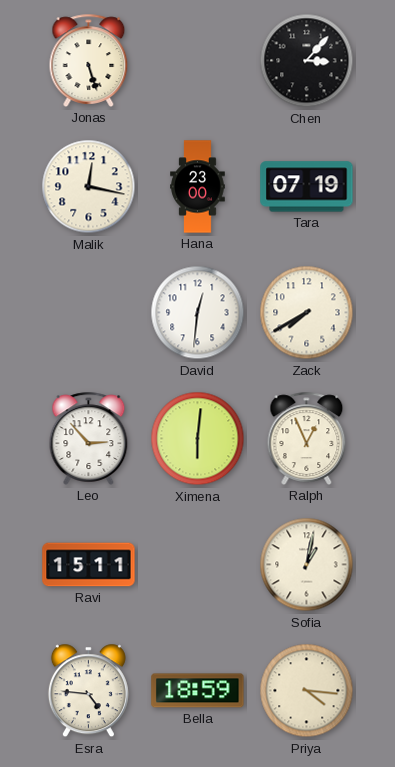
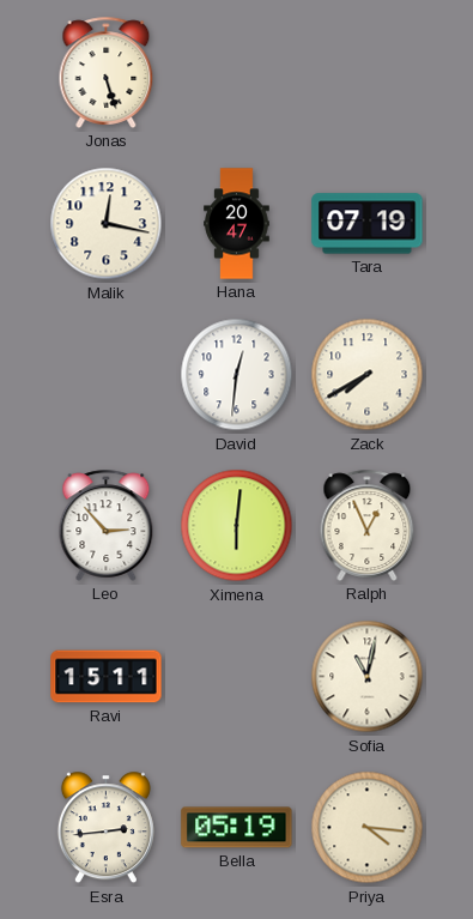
Chen: 3:07 -> none
Hana: 23:00 -> 20:47
Sofia: 1:02 -> 11:02
Esra: 4:46 -> 2:44
Bella: 18:59 -> 05:19
